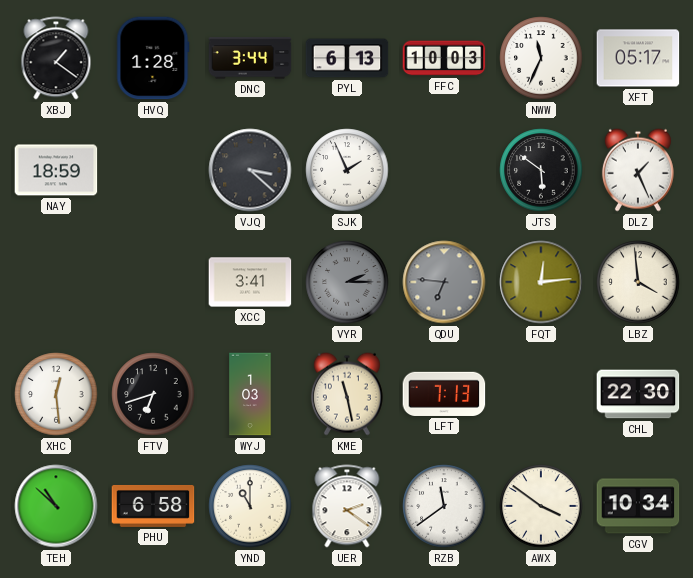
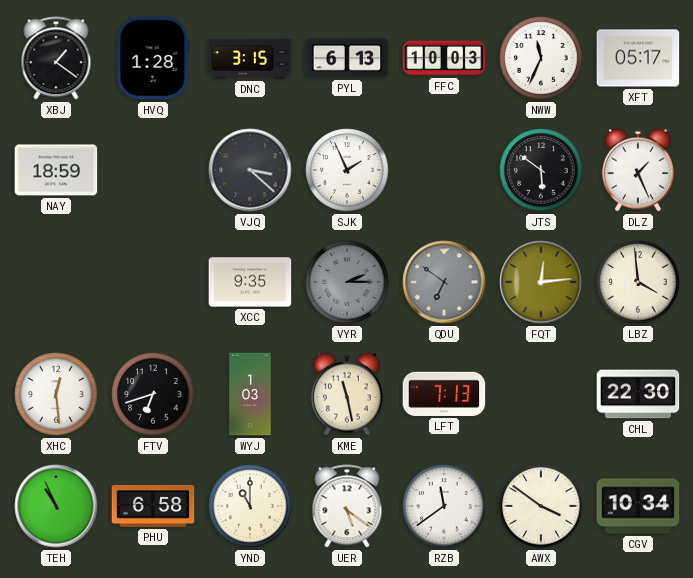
DNC: 3:44 -> 3:15
XCC: 3:41 -> 9:35
QDU: 6:46 -> 6:51
TEH: 10:52 -> 10:56
UER: 2:21 -> 5:21
